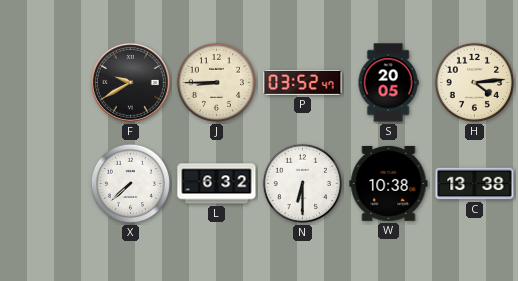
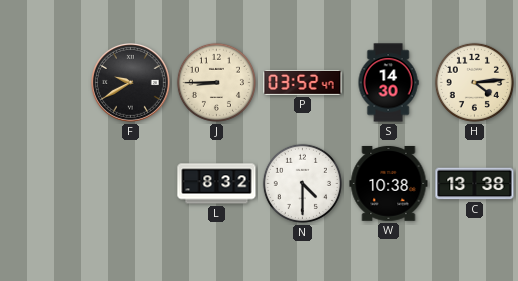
S: 20:05 -> 14:30
X: 7:38 -> none
L: 6:32 -> 8:32
N: 6:30 -> 4:30
